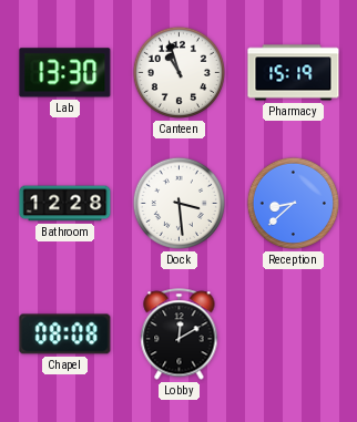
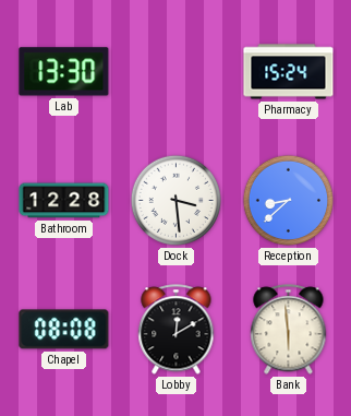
Canteen: 10:57 -> none
Pharmacy: 15:19 -> 15:24
Bank: none -> 5:59
